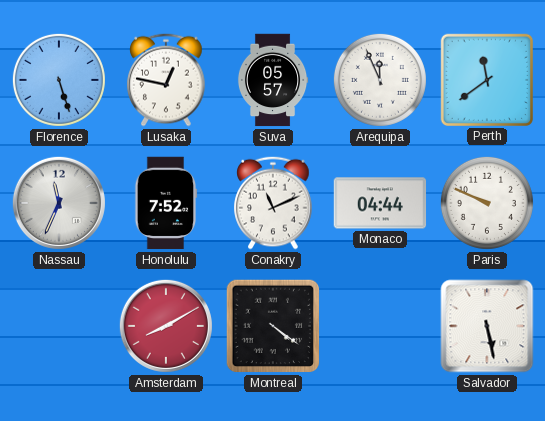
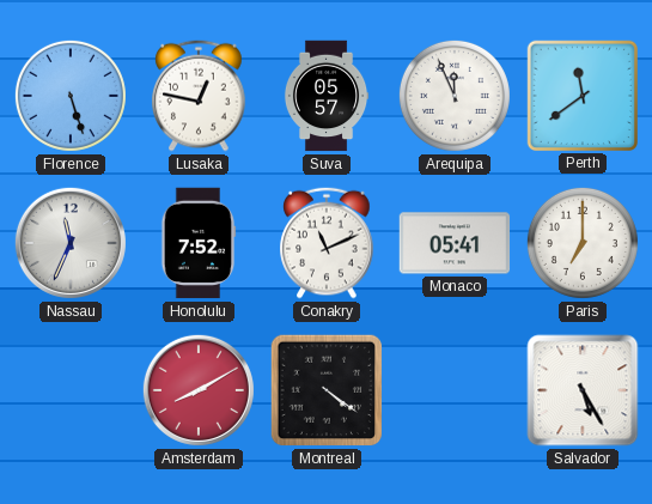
Monaco: 04:44 -> 05:41
Paris: 9:49 -> 7:00
Salvador: 5:28 -> 5:25
